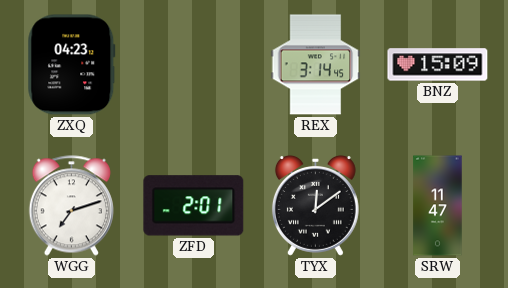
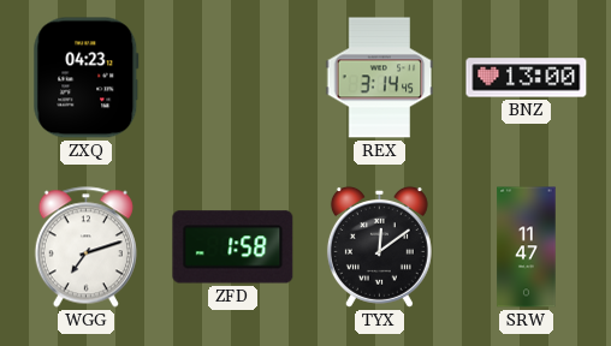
BNZ: 15:09 -> 13:00
ZFD: 2:01 -> 1:58
